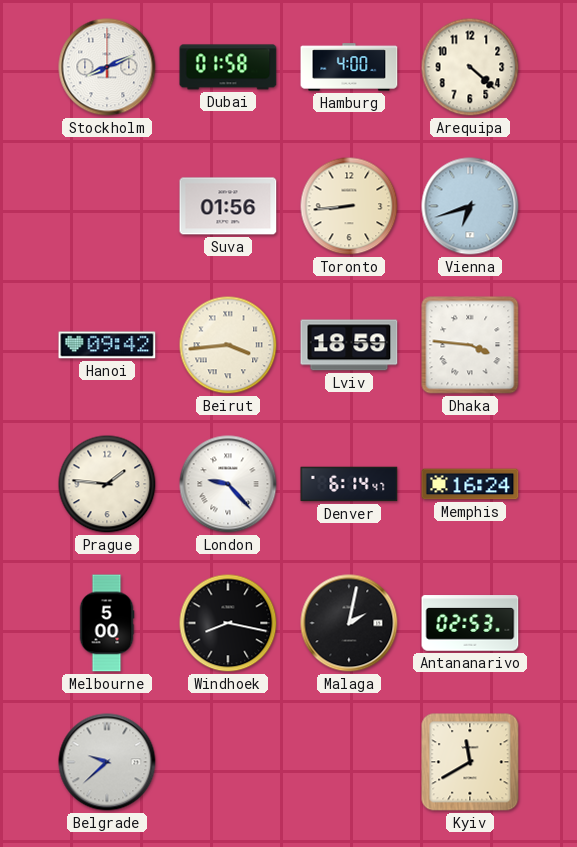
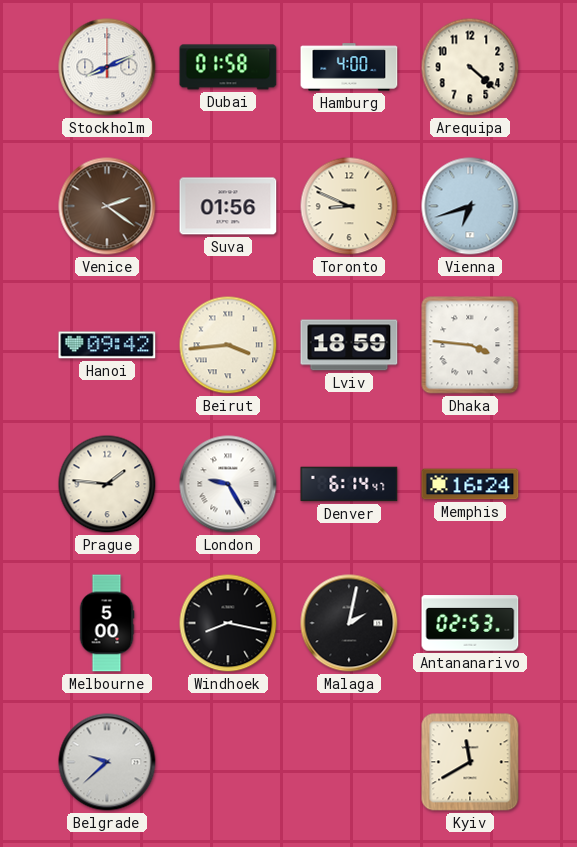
Venice: none -> 2:21
Toronto: 8:44 -> 8:49
London: 9:23 -> 9:25
